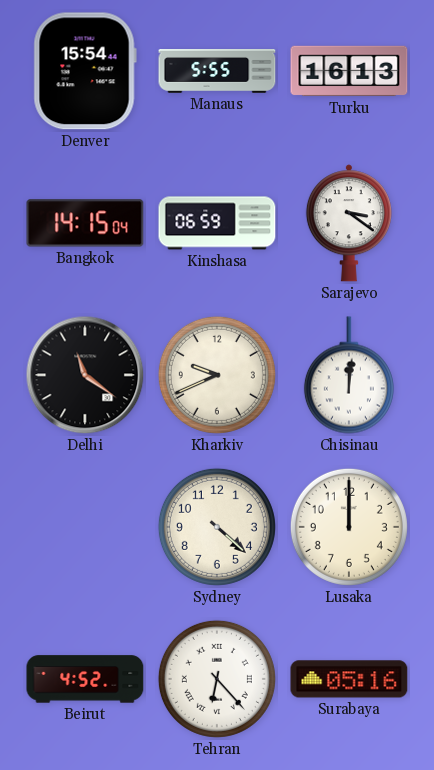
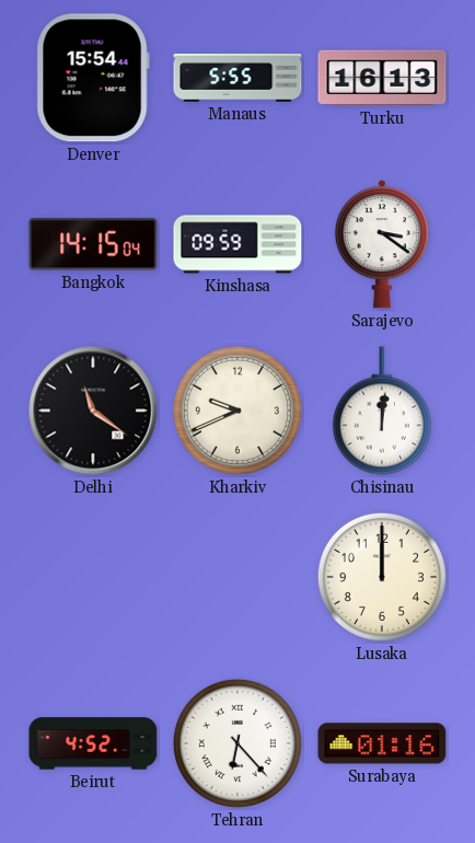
Kinshasa: 06:59 -> 09:59
Sydney: 4:22 -> none
Surabaya: 05:16 -> 01:16
